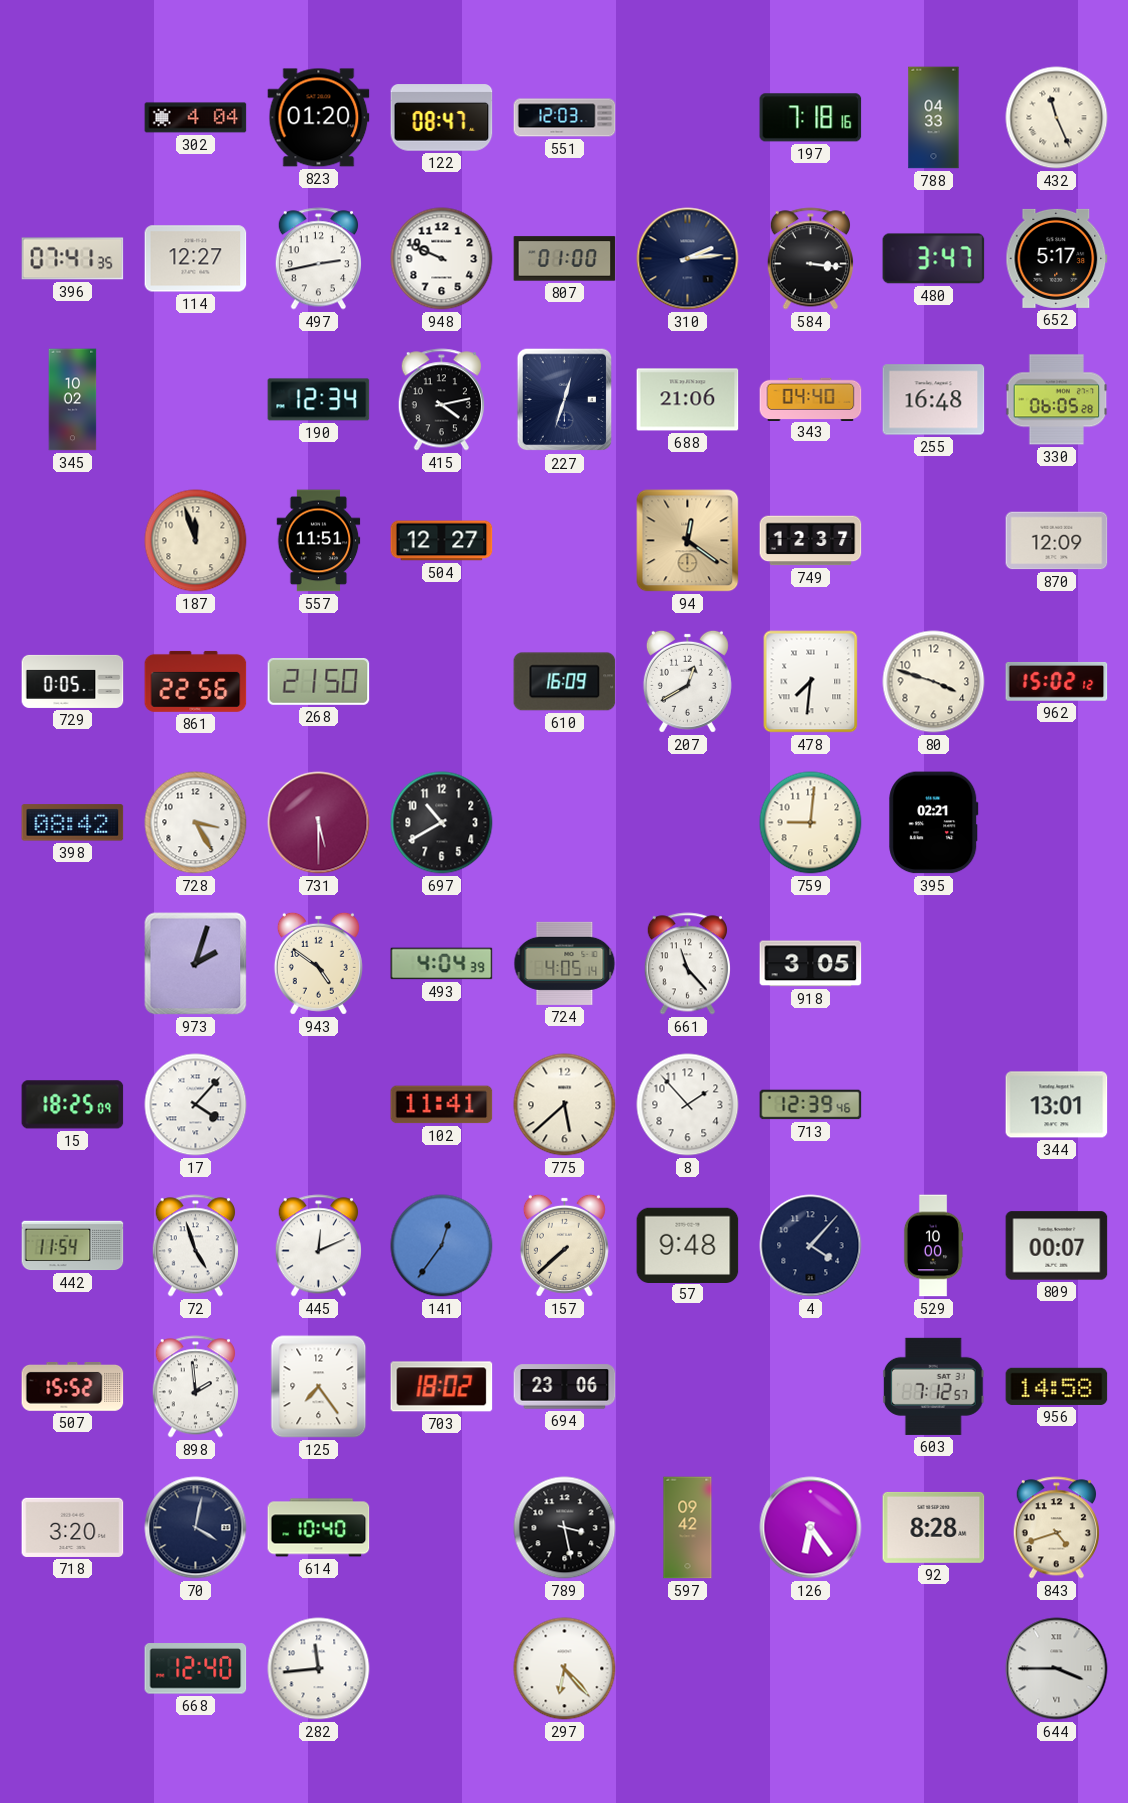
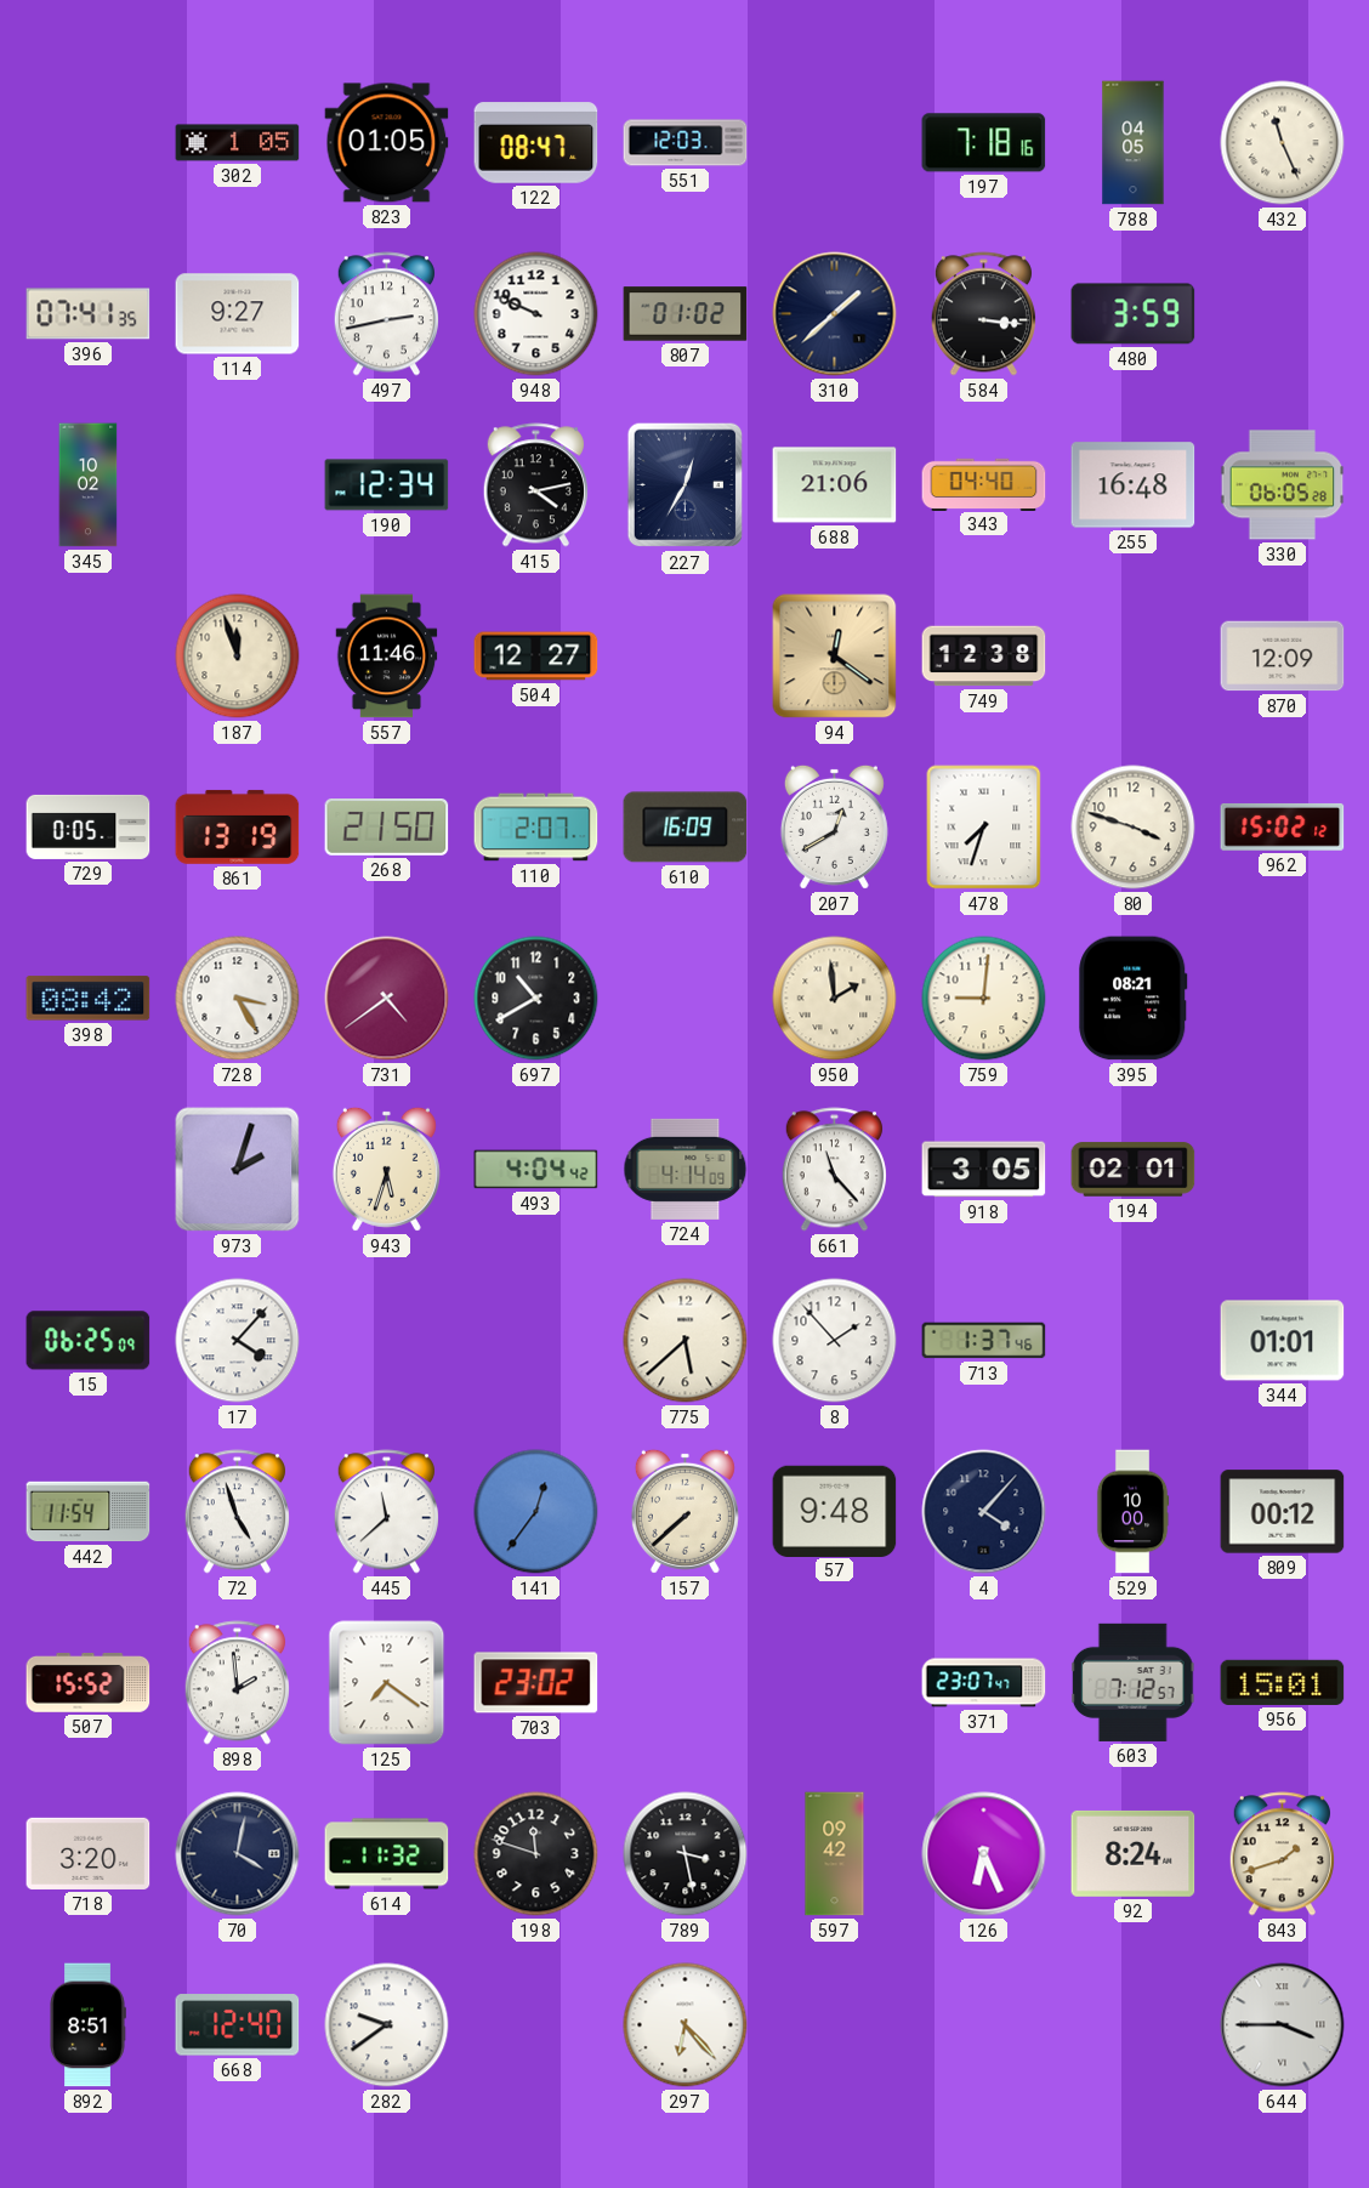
302: 4:04 -> 1:05
823: 01:20 -> 01:05
788: 04:33 -> 04:05
114: 12:27 -> 9:27
807: 01:00 -> 01:02
310: 2:14 -> 1:38
480: 3:47 -> 3:59
652: 5:17 -> none
227: 12:33 -> 12:35
557: 11:51 -> 11:46
749: 12:37 -> 12:38
861: 22:56 -> 13:19
110: none -> 2:07
478: 7:31 -> 7:33
731: 5:30 -> 4:39
950: none -> 1:59
395: 02:21 -> 08:21
943: 4:51 -> 5:33
493: 4:04:39 -> 4:04:42
724: 4:05 -> 4:14
194: none -> 02:01
15: 18:25 -> 06:25
102: 11:41 -> none
713: 12:39 -> 1:37
344: 13:01 -> 01:01
445: 12:11 -> 11:38
809: 00:07 -> 00:12
125: 7:24 -> 7:21
703: 18:02 -> 23:02
694: 23:06 -> none
371: none -> 23:07
956: 14:58 -> 15:01
614: 10:40 -> 11:32
198: none -> 11:48
126: 6:24 -> 6:26
92: 8:28 -> 8:24
843: 4:42 -> 1:42
892: none -> 8:51
282: 11:44 -> 9:39
